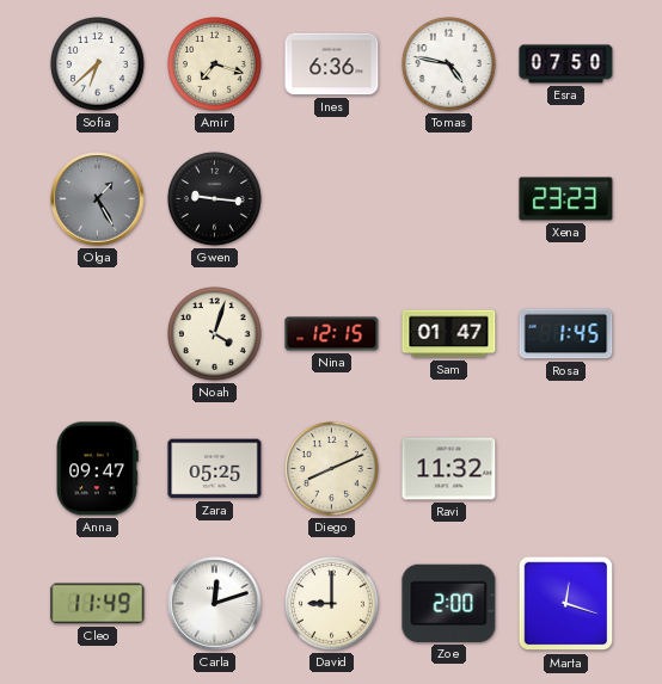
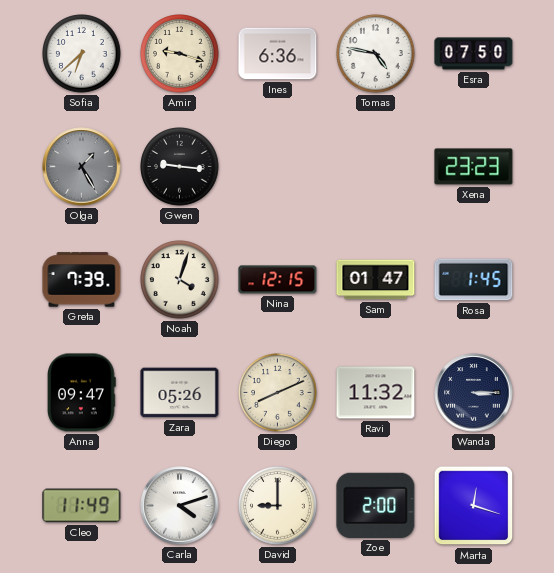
Amir: 7:18 -> 9:18
Greta: none -> 7:39
Zara: 05:25 -> 05:26
Wanda: none -> 3:15
Carla: 12:12 -> 4:12
